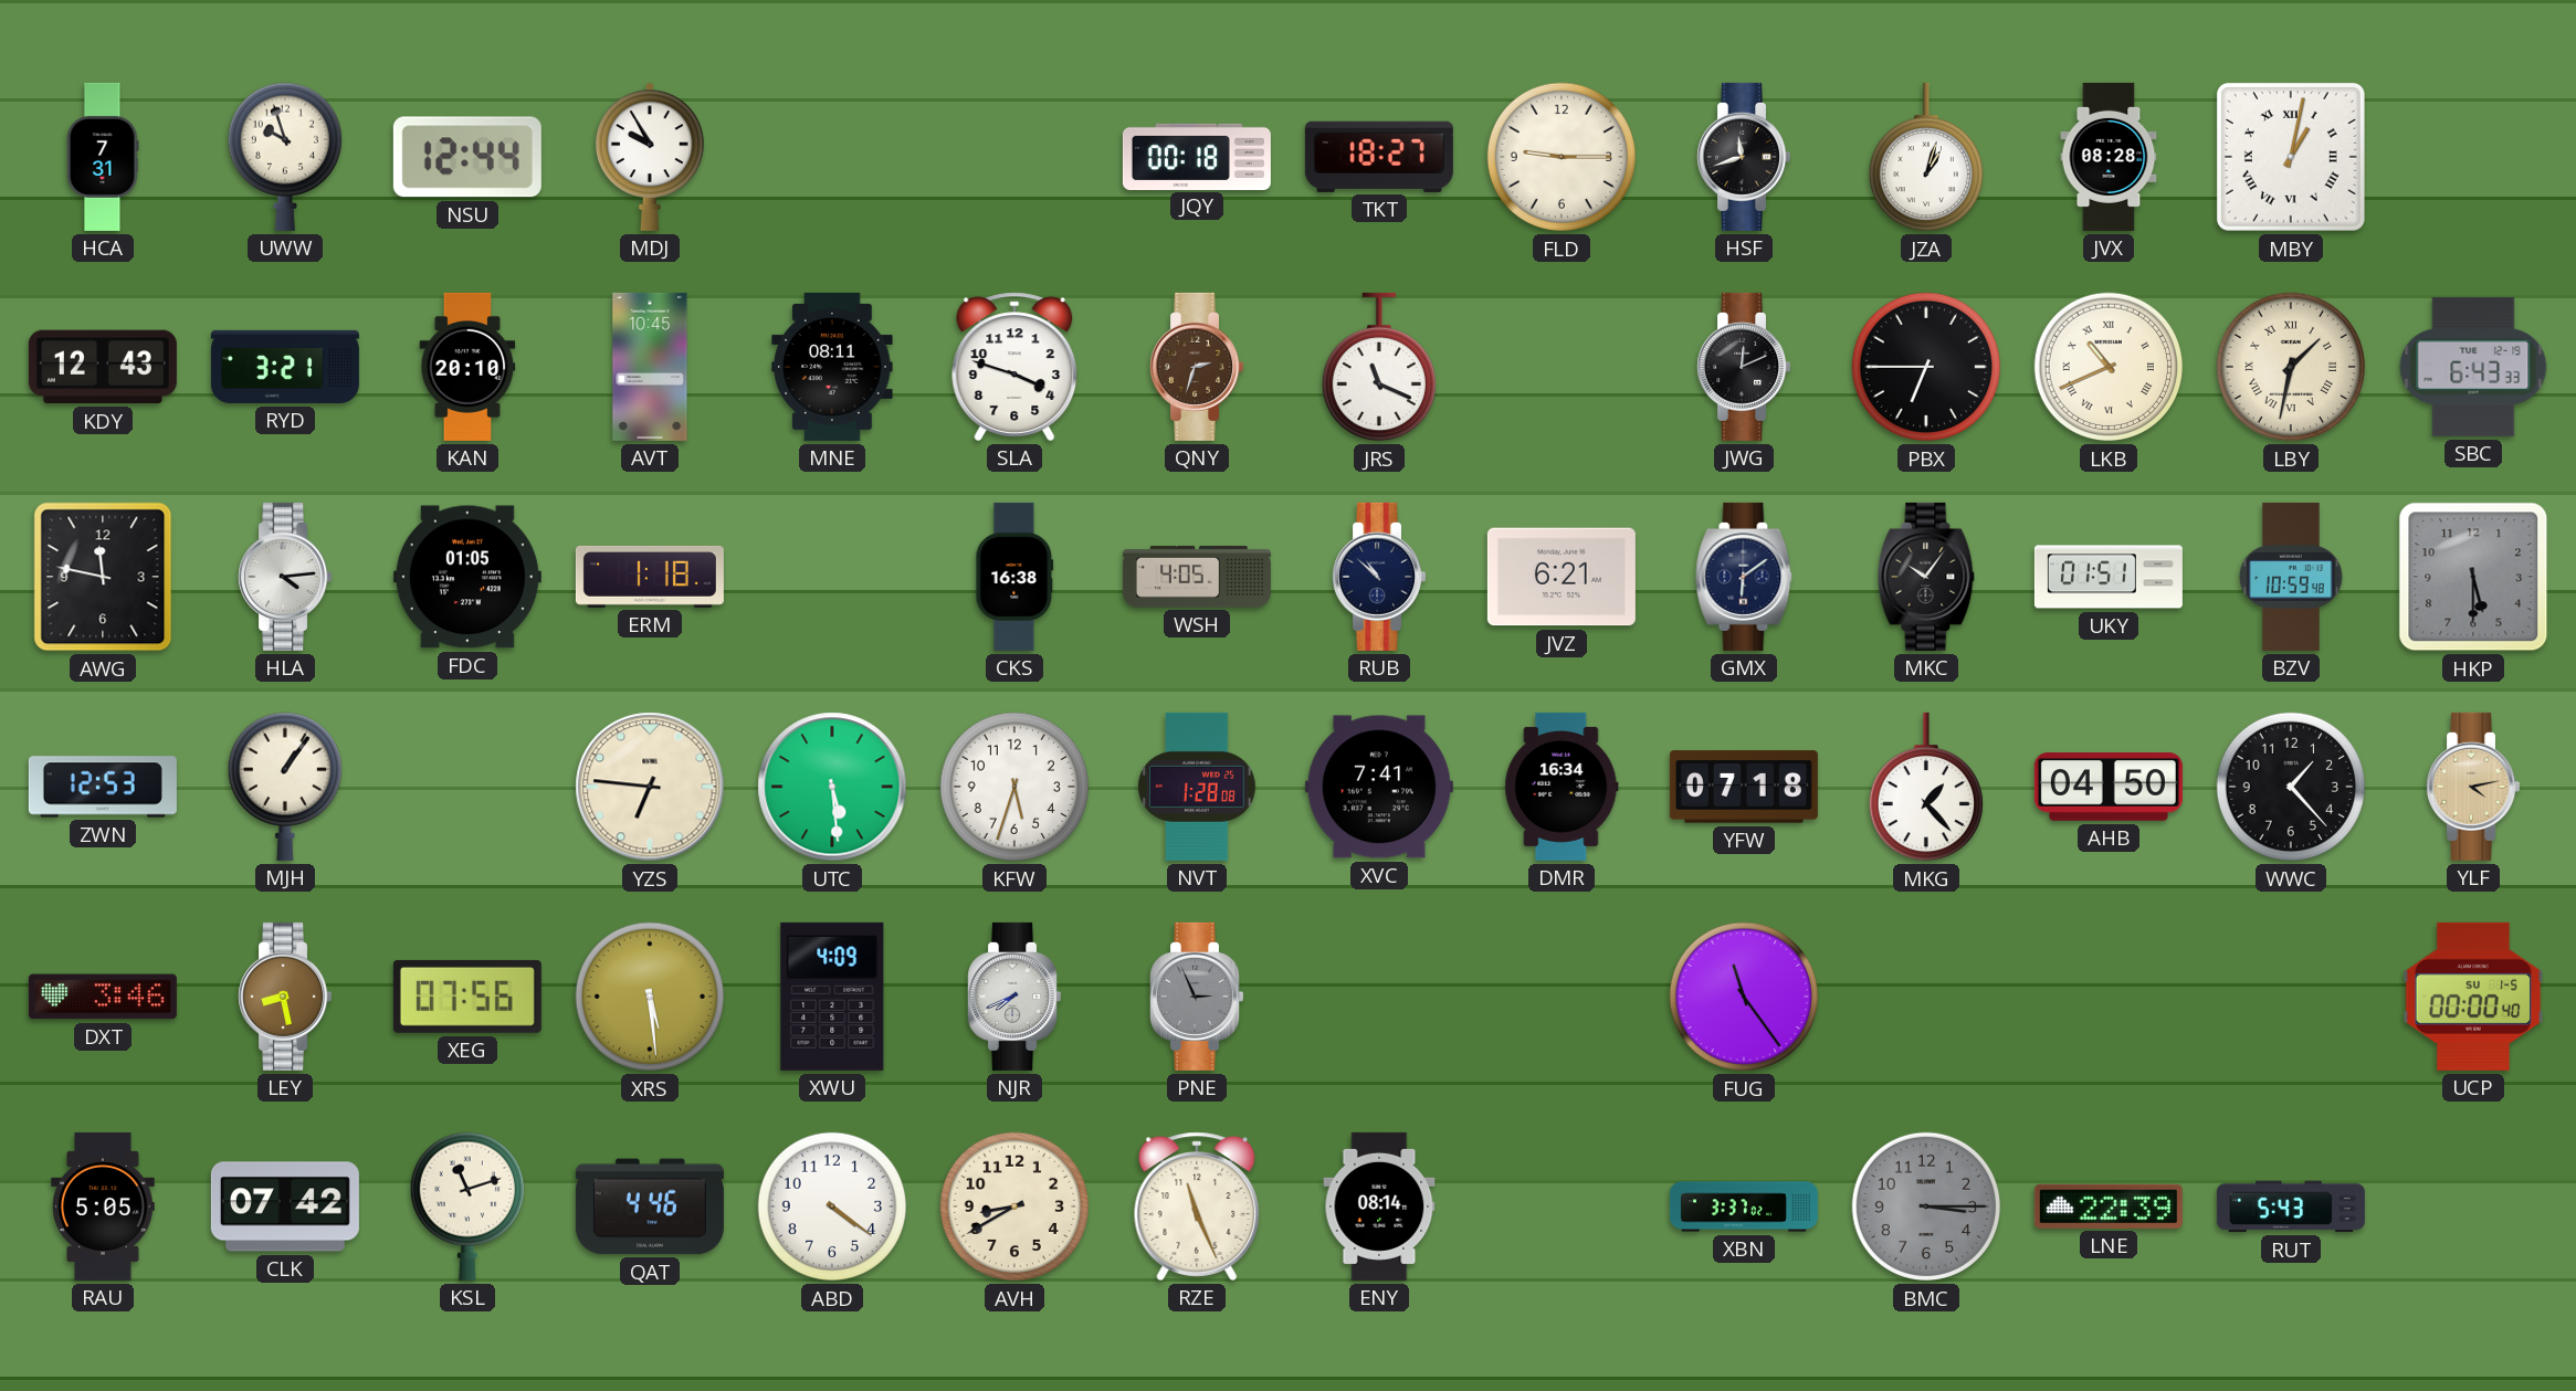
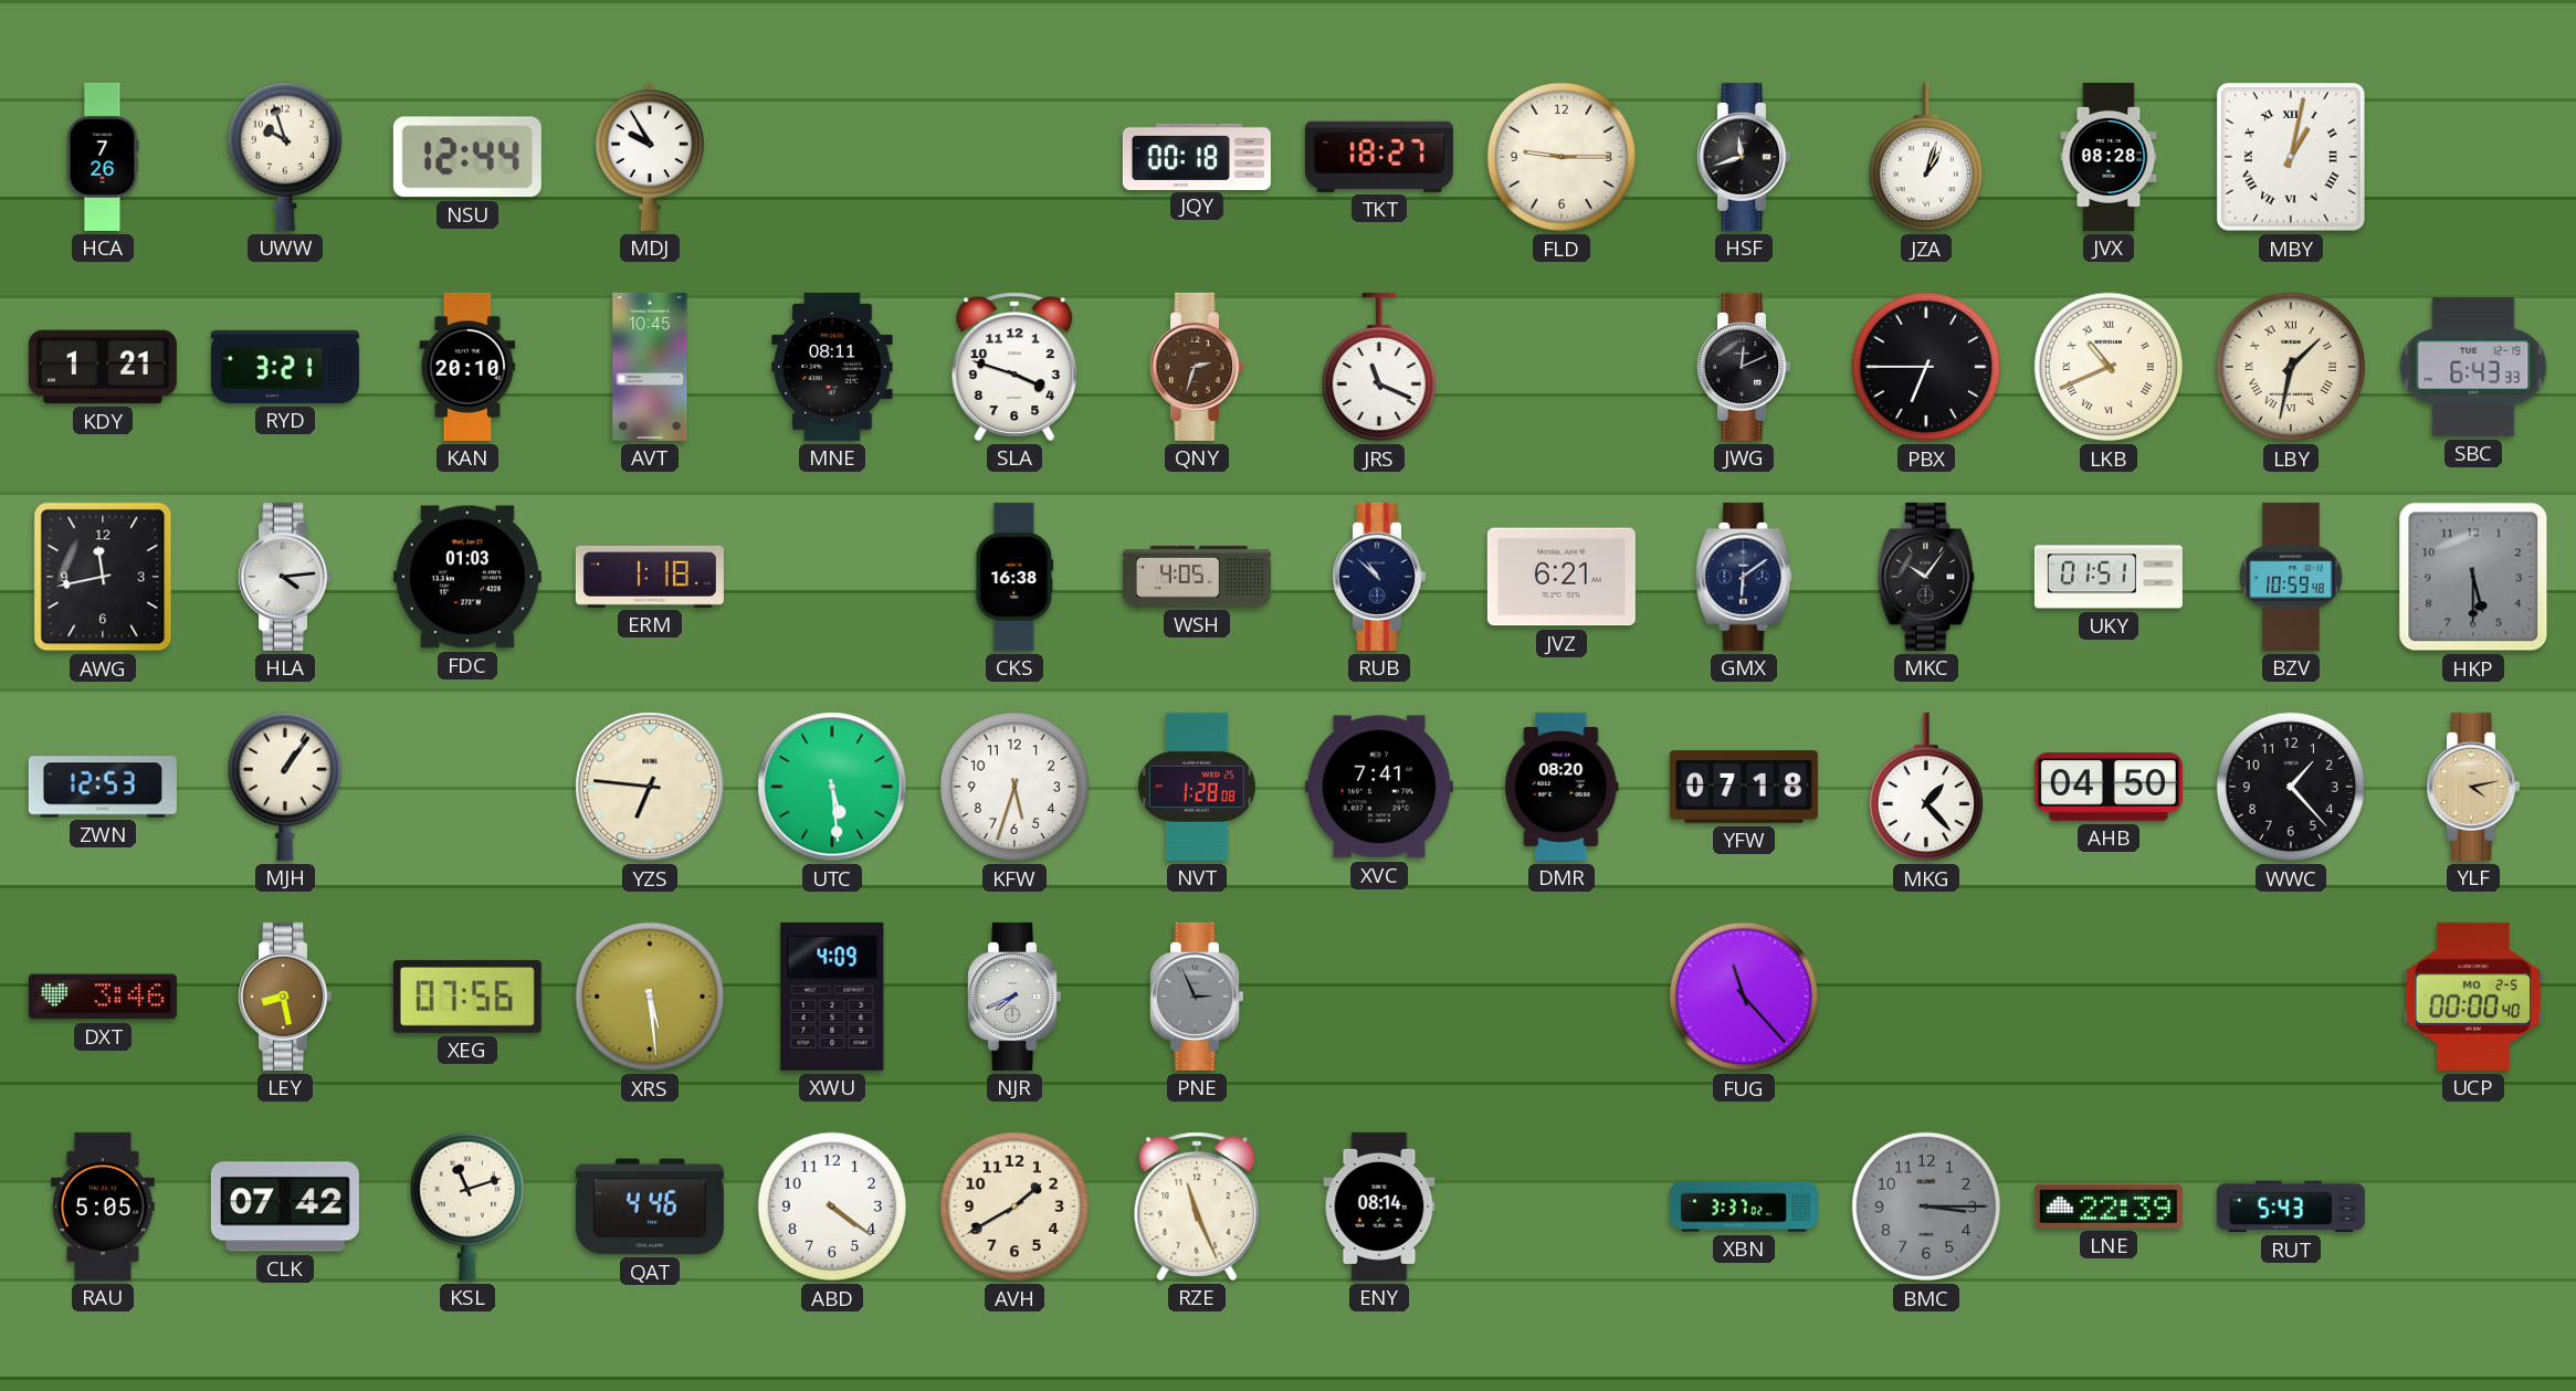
HCA: 7:31 -> 7:26
KDY: 12:43 -> 1:21
AWG: 11:47 -> 11:43
FDC: 01:05 -> 01:03
DMR: 16:34 -> 08:20
FUG: 11:24 -> 11:23
UCP date: SU 1-5 -> MO 2-5
AVH: 8:40 -> 1:40
